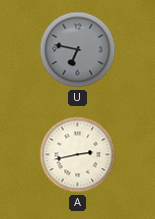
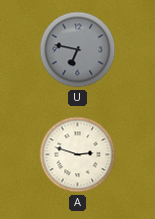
A: 2:43 -> 2:48
